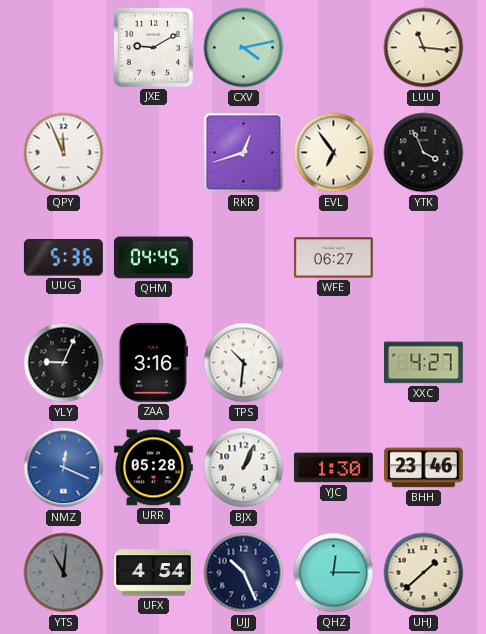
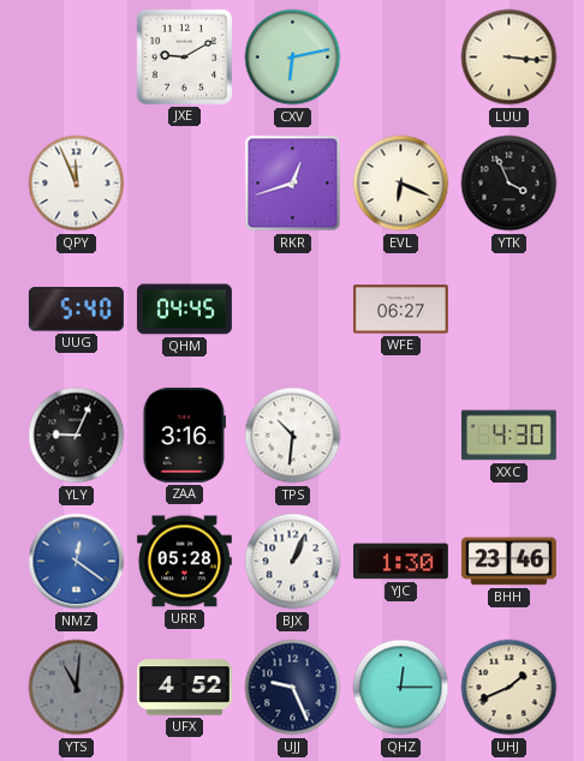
CXV: 4:13 -> 6:13
LUU: 11:16 -> 3:16
EVL: 6:54 -> 6:19
UUG: 5:36 -> 5:40
XXC: 4:27 -> 4:30
NMZ: 12:19 -> 12:21
UFX: 4:54 -> 4:52
UJJ: 10:26 -> 9:26
UHJ: 1:38 -> 1:41
